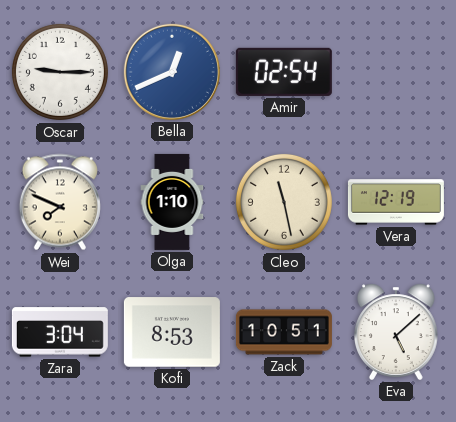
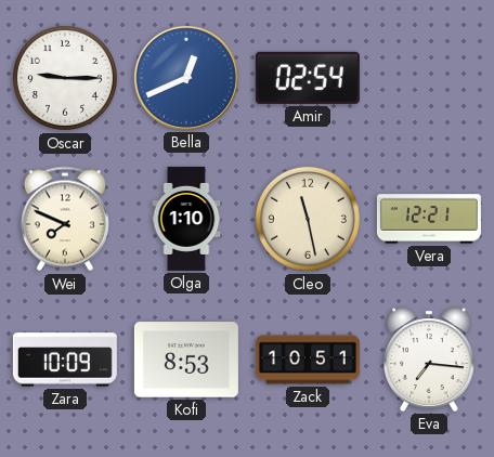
Vera: 12:19 -> 12:21
Zara: 3:04 -> 10:09
Eva: 5:08 -> 7:16
